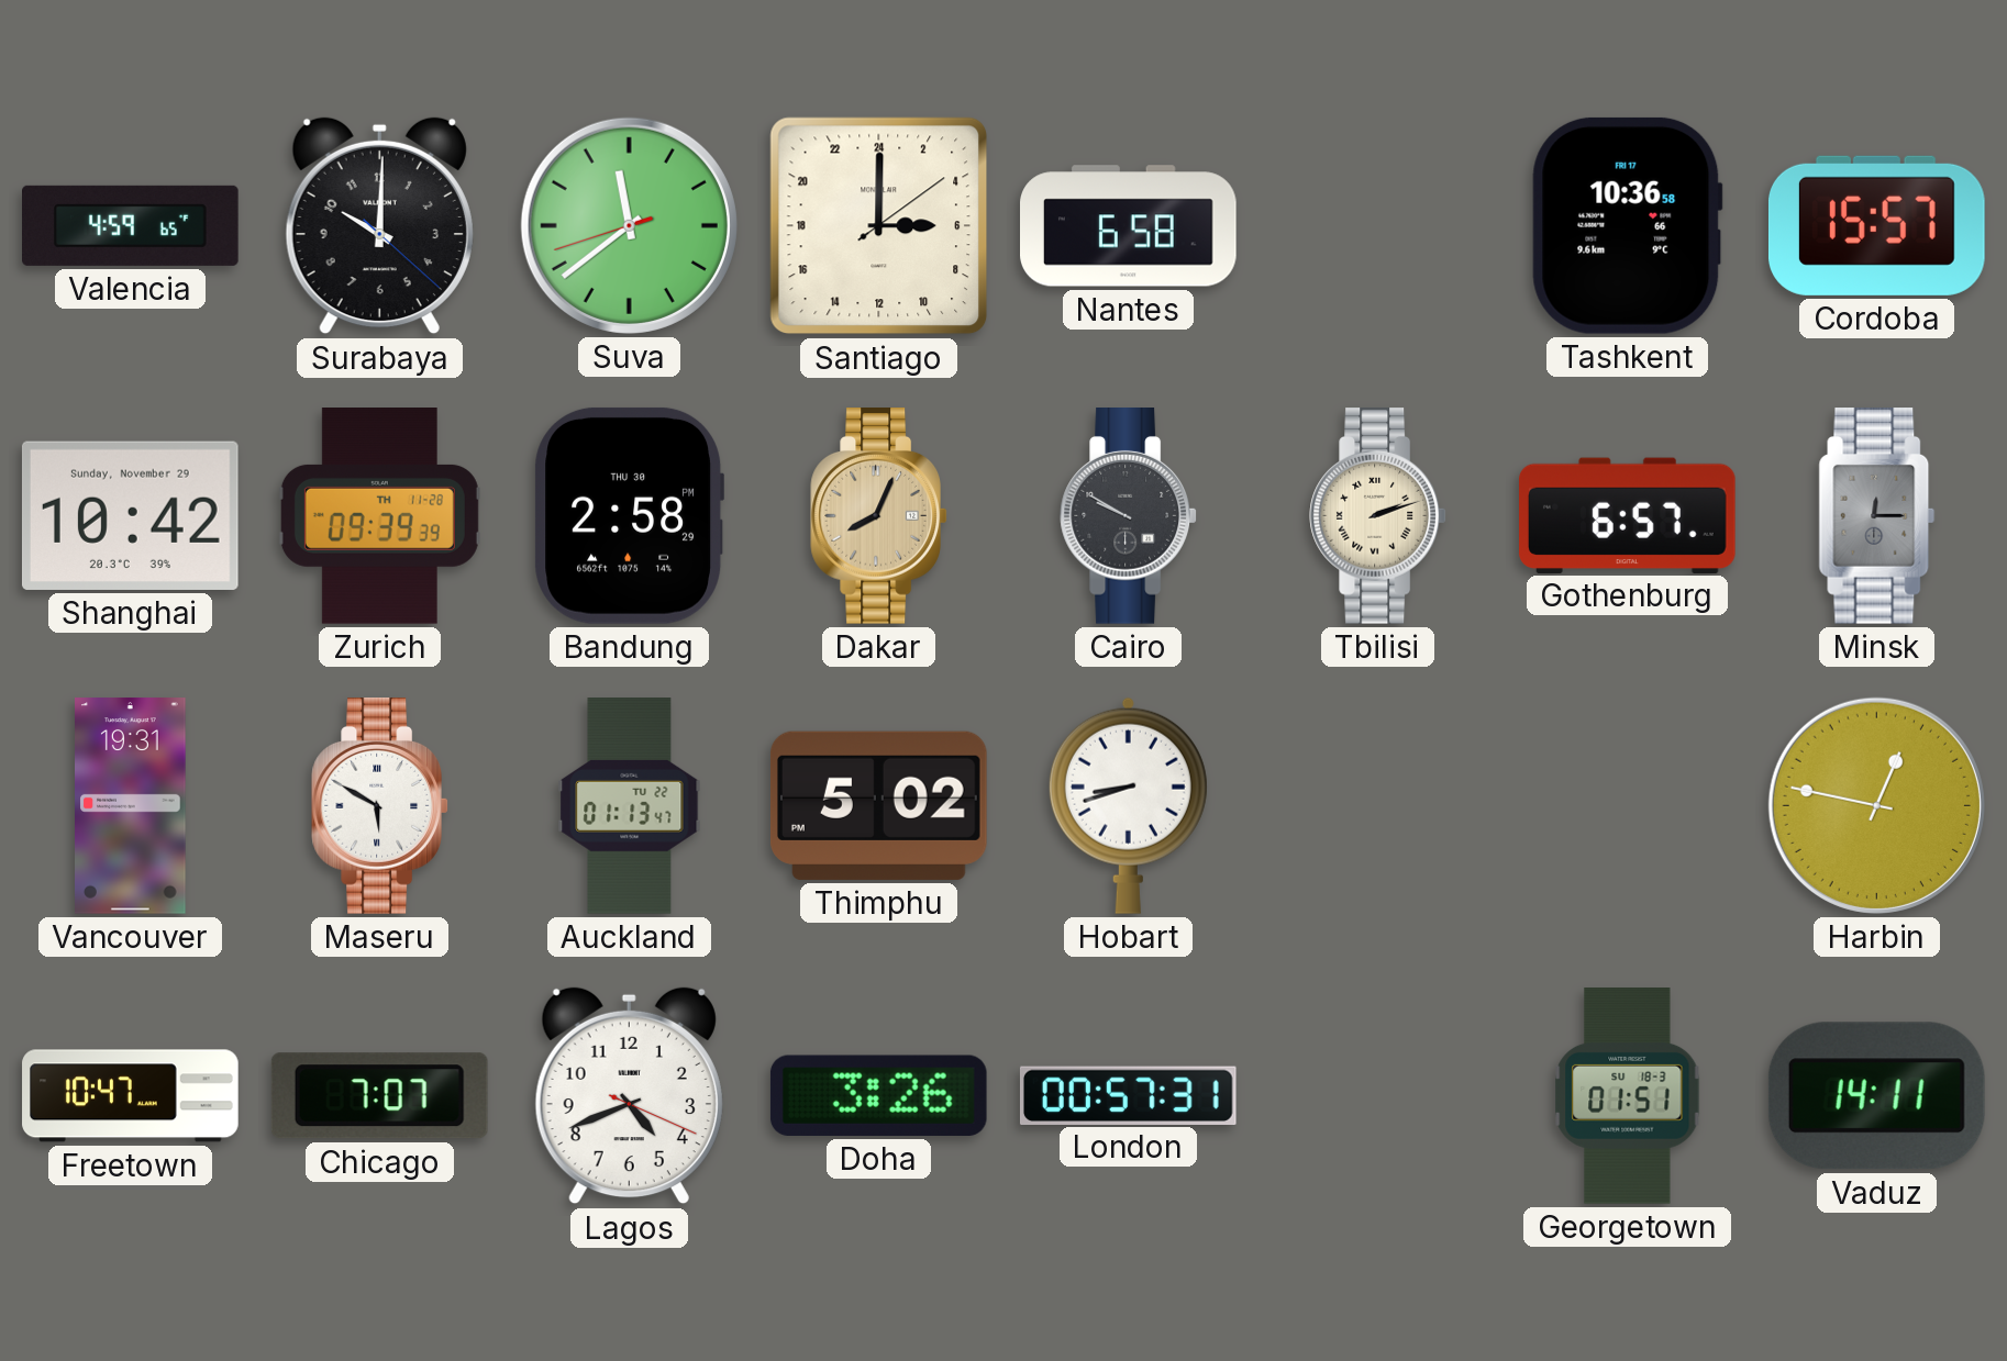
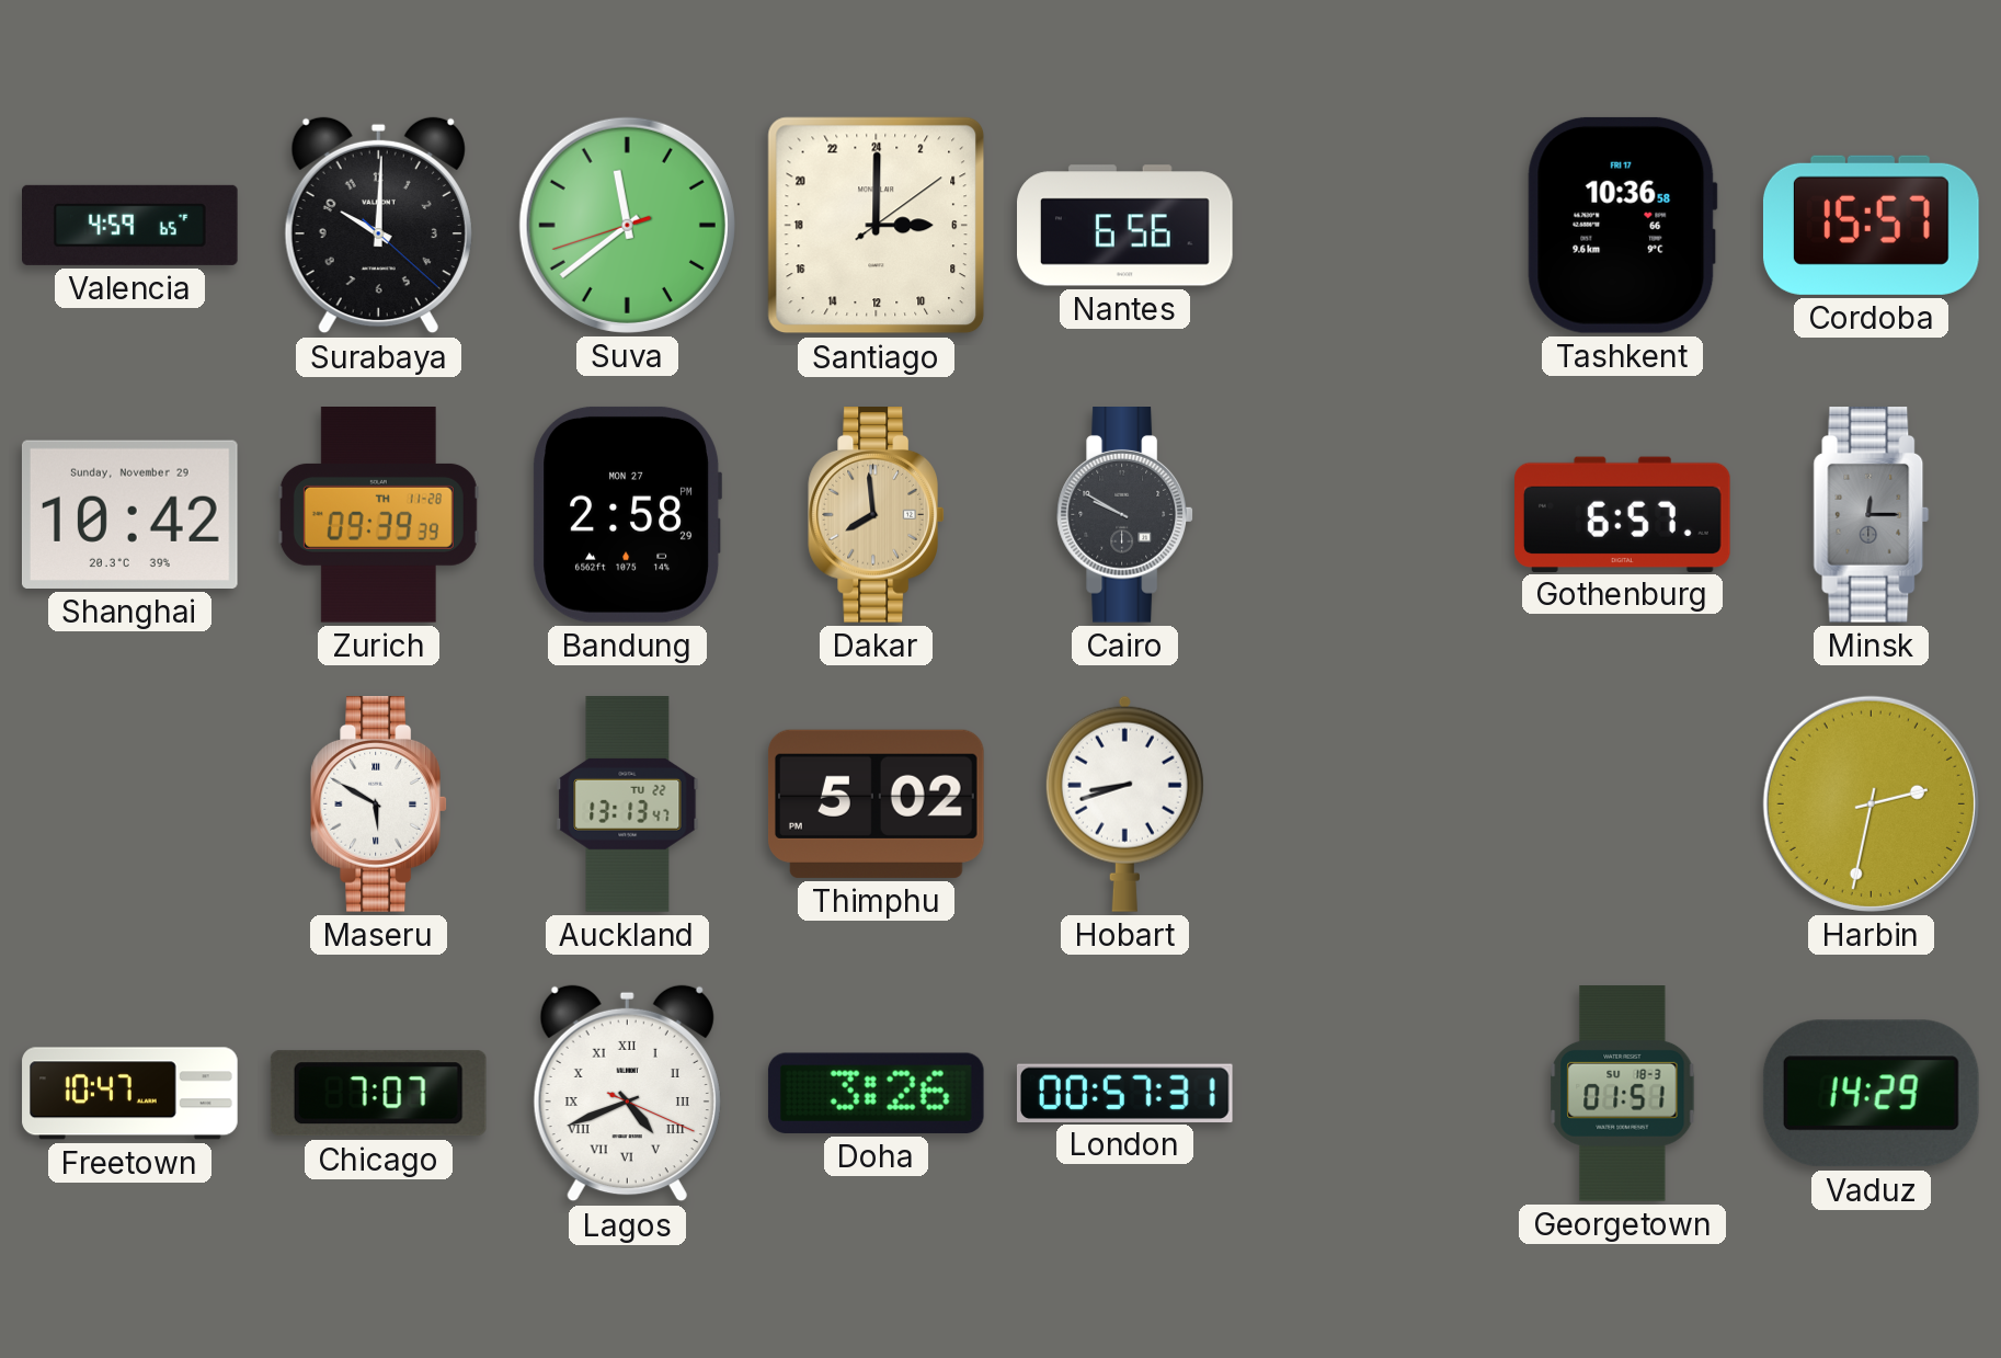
Nantes: 6:58 -> 6:56
Bandung date: THU 30 -> MON 27
Dakar: 8:04 -> 7:59
Tbilisi: 2:12 -> none
Vancouver: 19:31 -> none
Auckland: 01:13 -> 13:13
Harbin: 12:47 -> 2:32
Lagos numerals: Arabic -> Roman
Vaduz: 14:11 -> 14:29
